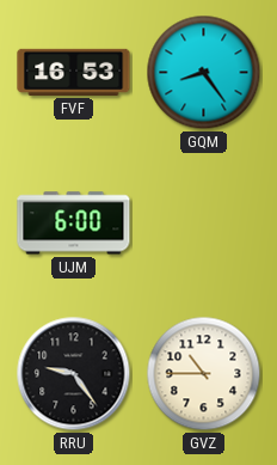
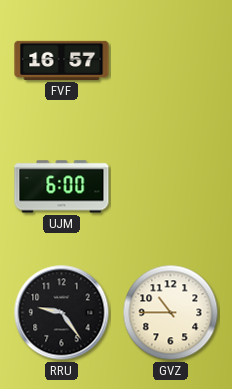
FVF: 16:53 -> 16:57
GQM: 8:24 -> none
